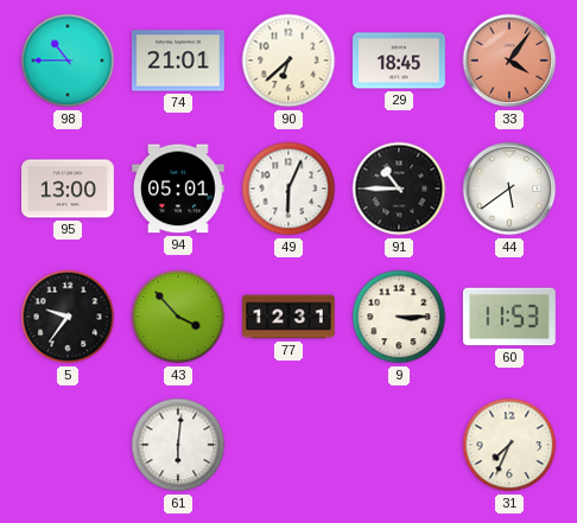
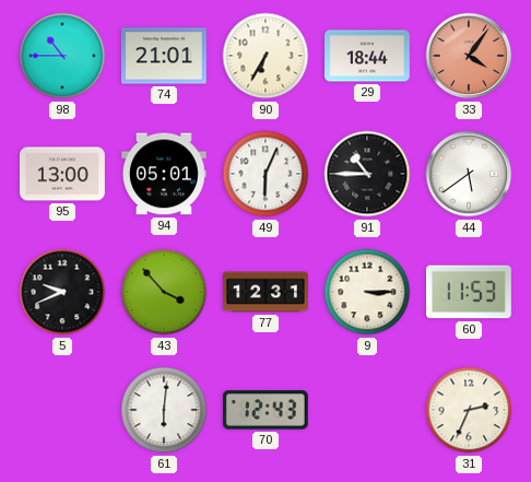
90: 6:38 -> 6:35
29: 18:45 -> 18:44
5: 9:36 -> 9:41
70: none -> 12:43
31: 7:34 -> 2:34
